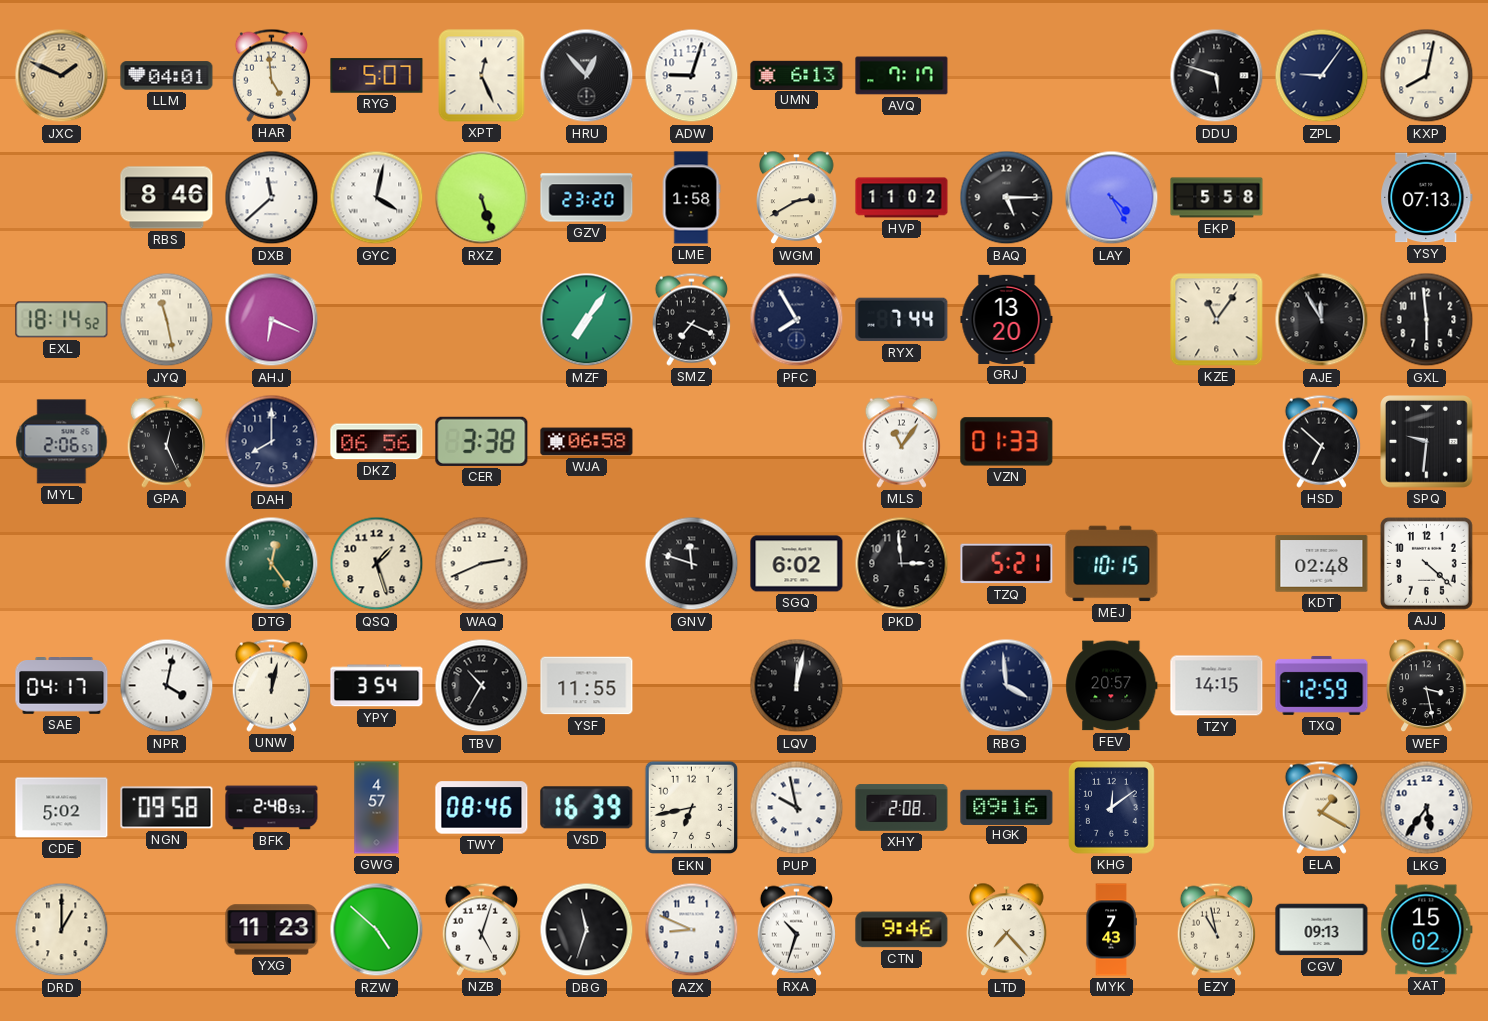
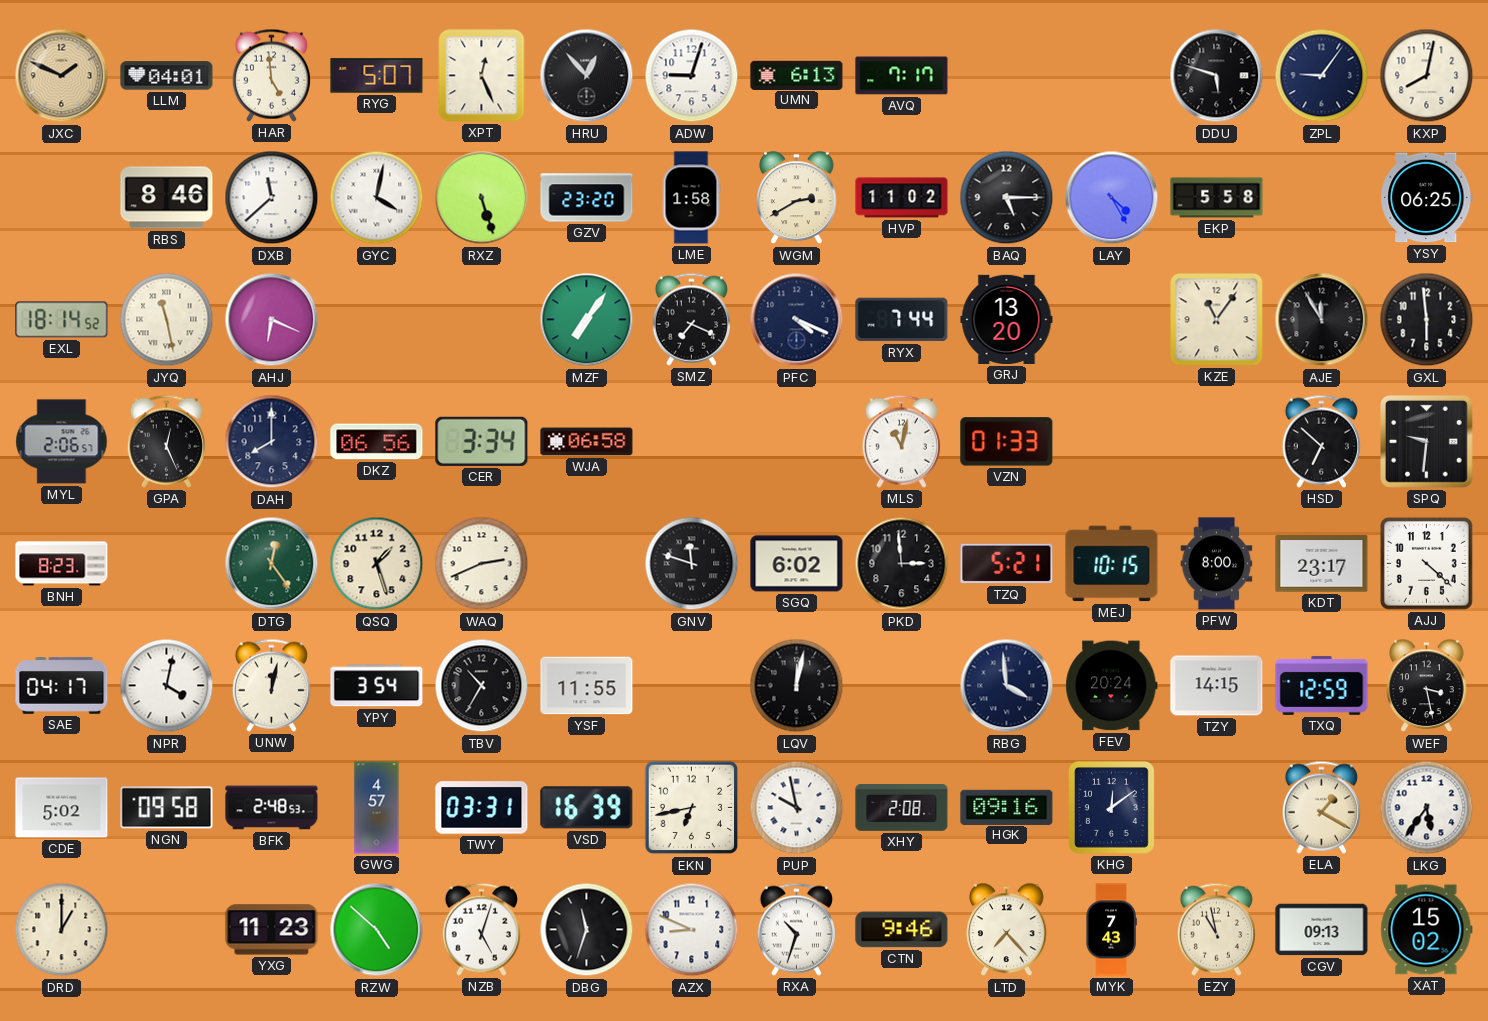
YSY: 07:13 -> 06:25
PFC: 7:55 -> 4:19
CER: 3:38 -> 3:34
MLS: 11:06 -> 11:02
BNH: none -> 8:23
PFW: none -> 8:00
KDT: 02:48 -> 23:17
FEV: 20:57 -> 20:24
TWY: 08:46 -> 03:31
